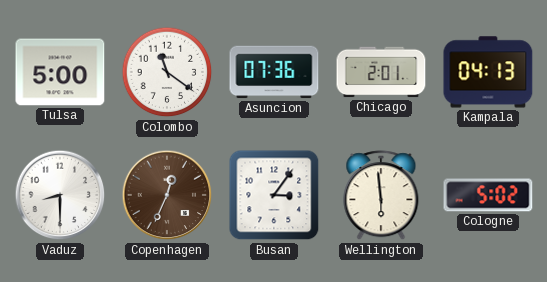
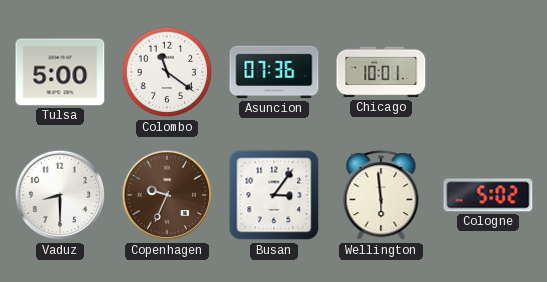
Chicago: 2:01 -> 10:01
Kampala: 04:13 -> none
Copenhagen: 12:34 -> 9:34
